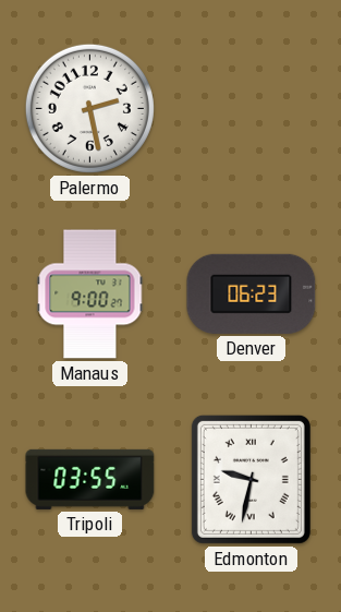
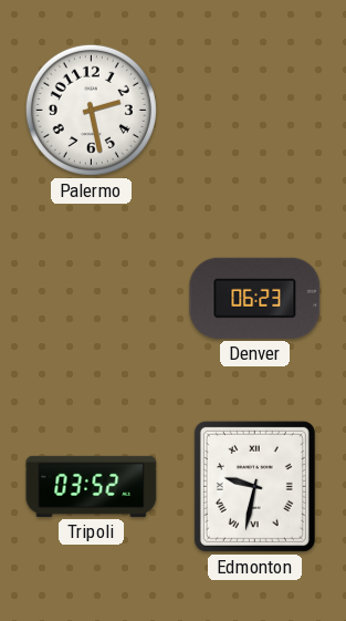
Manaus: 9:00 -> none
Tripoli: 03:55 -> 03:52
